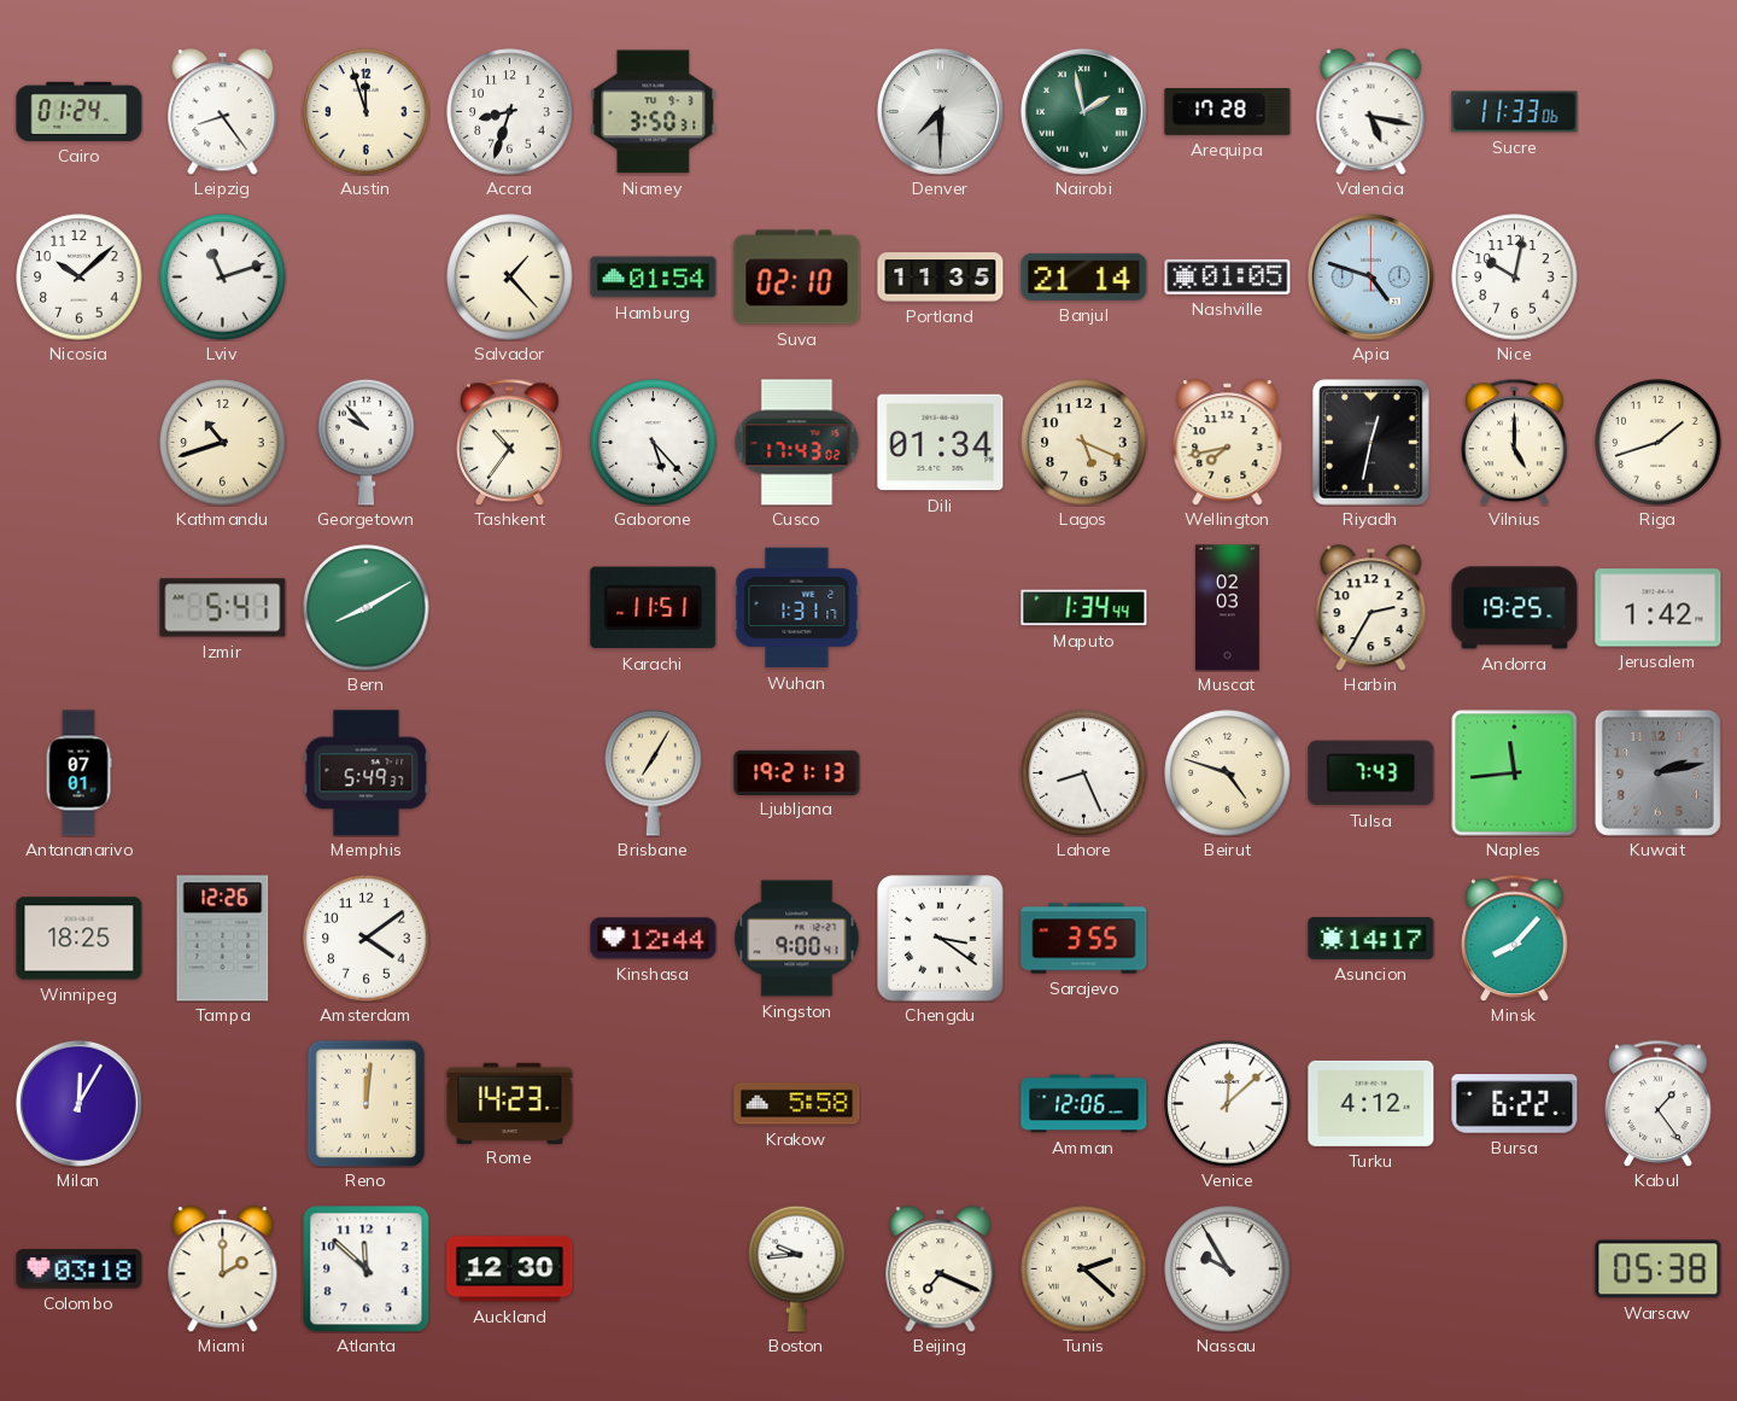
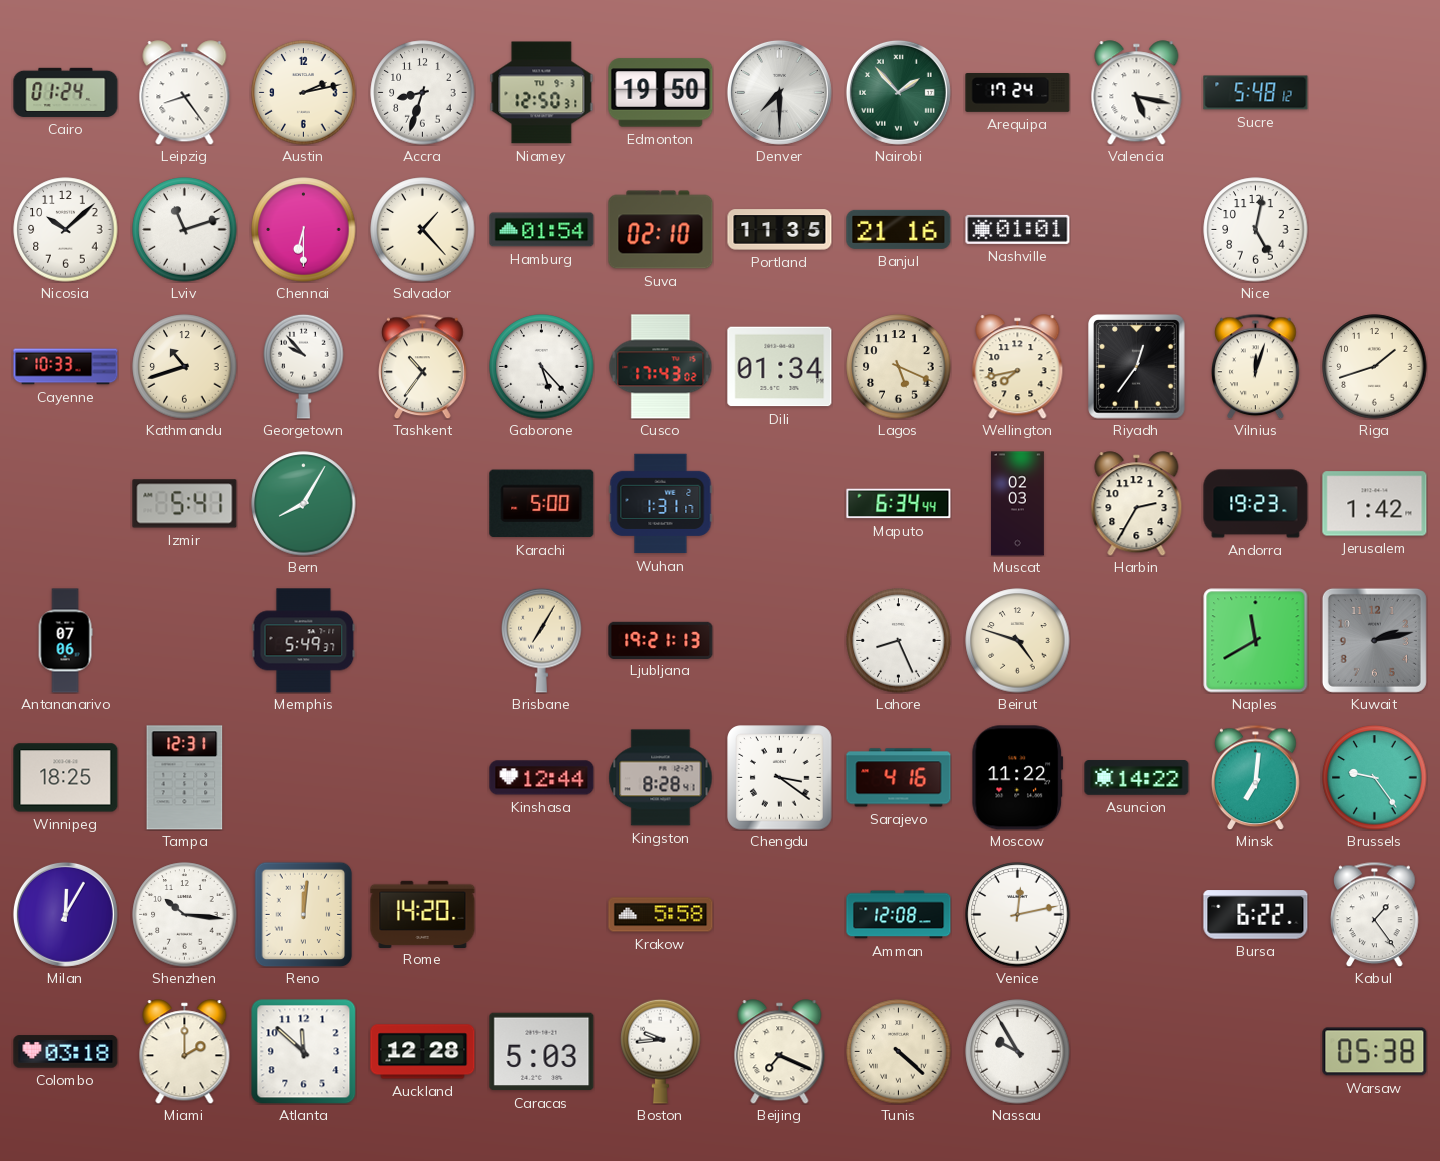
Austin: 11:57 -> 2:13
Niamey: 3:50 -> 12:50
Edmonton: none -> 19:50
Nairobi: 1:58 -> 1:53
Arequipa: 17:28 -> 17:24
Sucre: 11:33 -> 5:48
Chennai: none -> 6:30
Banjul: 21:14 -> 21:16
Nashville: 01:05 -> 01:01
Apia: 4:48 -> none
Nice: 10:02 -> 5:02
Cayenne: none -> 10:33
Riyadh: 12:32 -> 12:36
Vilnius: 5:00 -> 12:03
Bern: 8:10 -> 8:05
Karachi: 11:51 -> 5:00
Maputo: 1:34 -> 6:34
Andorra: 19:25 -> 19:23
Antananarivo: 07:01 -> 07:06
Tulsa: 7:43 -> none
Naples: 11:44 -> 11:40
Tampa: 12:26 -> 12:31
Amsterdam: 4:09 -> none
Kingston: 9:00 -> 8:28
Sarajevo: 3:55 -> 4:16
Moscow: none -> 11:22
Asuncion: 14:17 -> 14:22
Minsk: 8:07 -> 7:01
Brussels: none -> 9:24
Shenzhen: none -> 10:16
Rome: 14:23 -> 14:20
Amman: 12:06 -> 12:08
Venice: 12:08 -> 12:13
Turku: 4:12 -> none
Auckland: 12:30 -> 12:28
Caracas: none -> 5:03
Tunis: 2:22 -> 4:22
